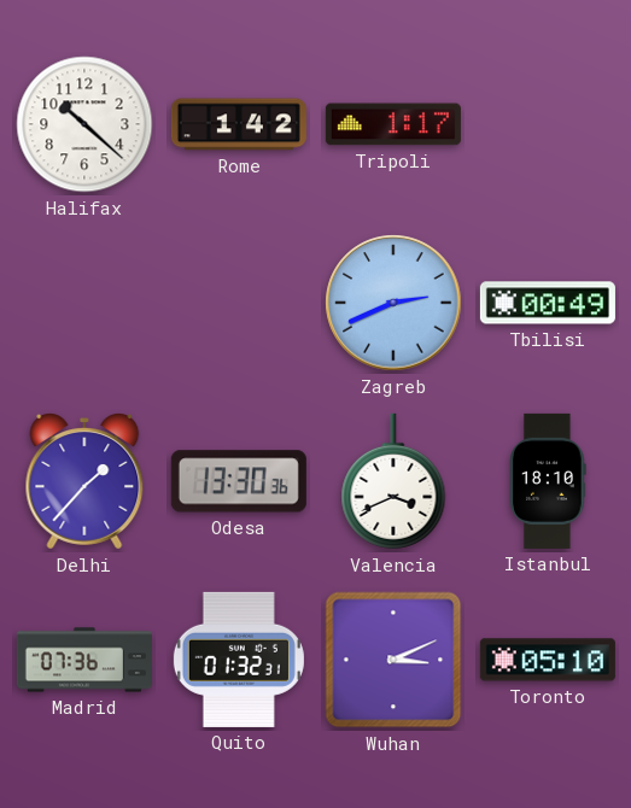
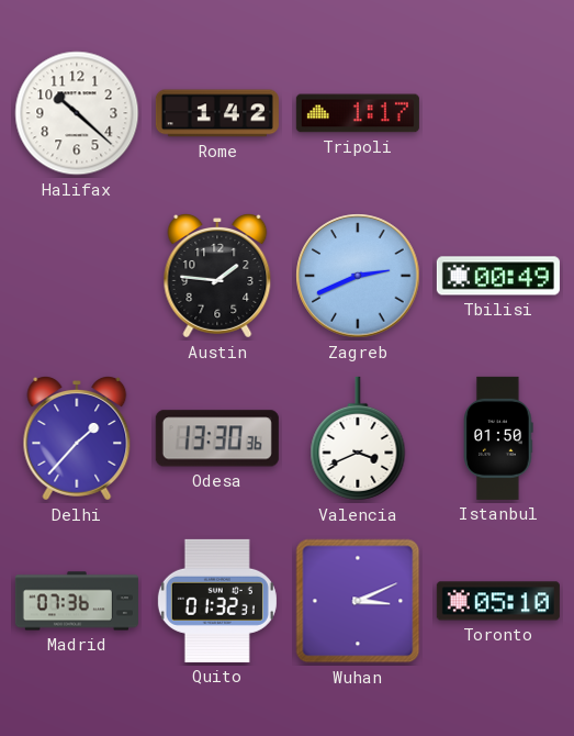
Austin: none -> 1:46
Istanbul: 18:10 -> 01:50
